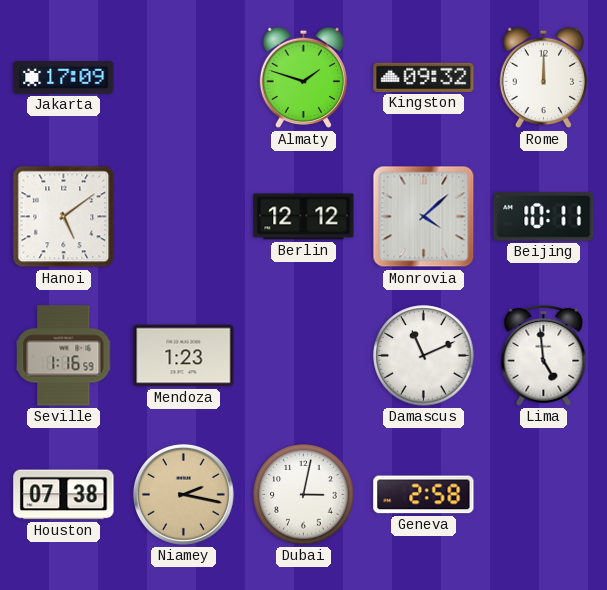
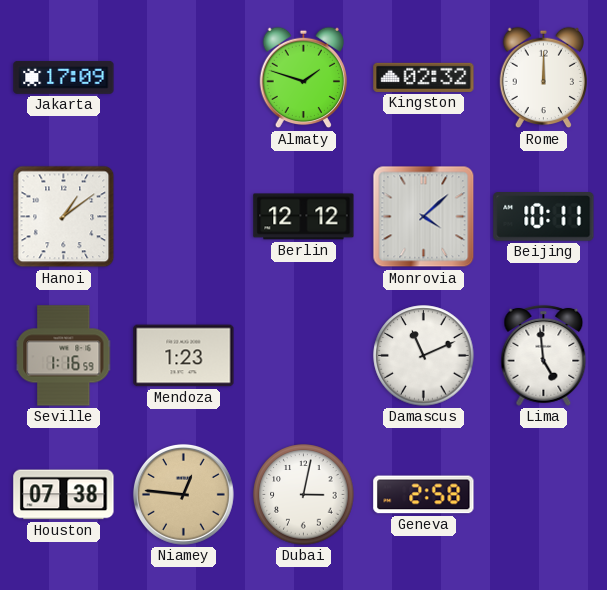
Kingston: 09:32 -> 02:32
Hanoi: 5:09 -> 1:09
Niamey: 2:17 -> 12:46
